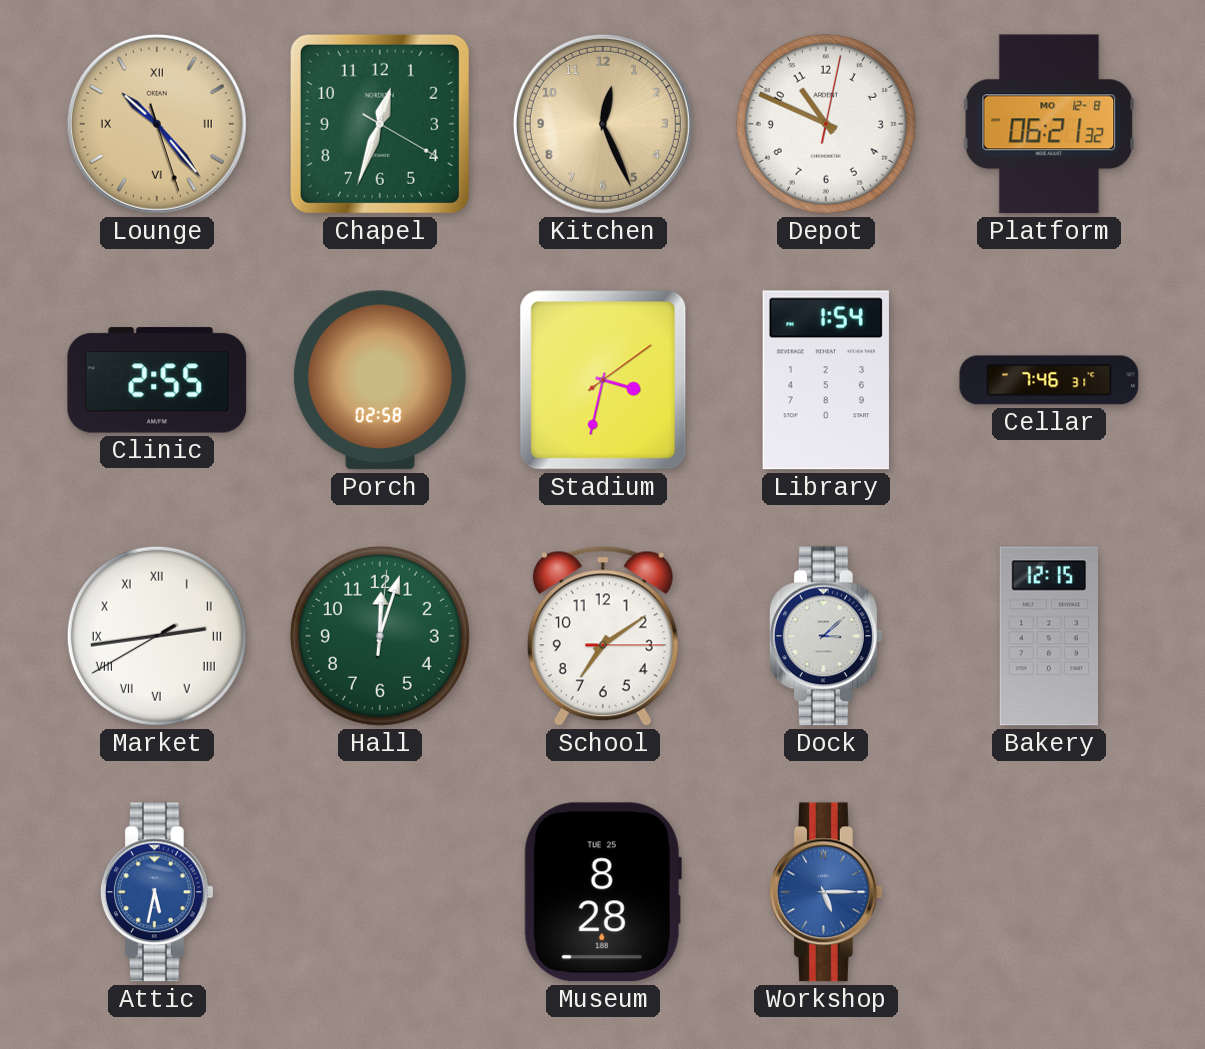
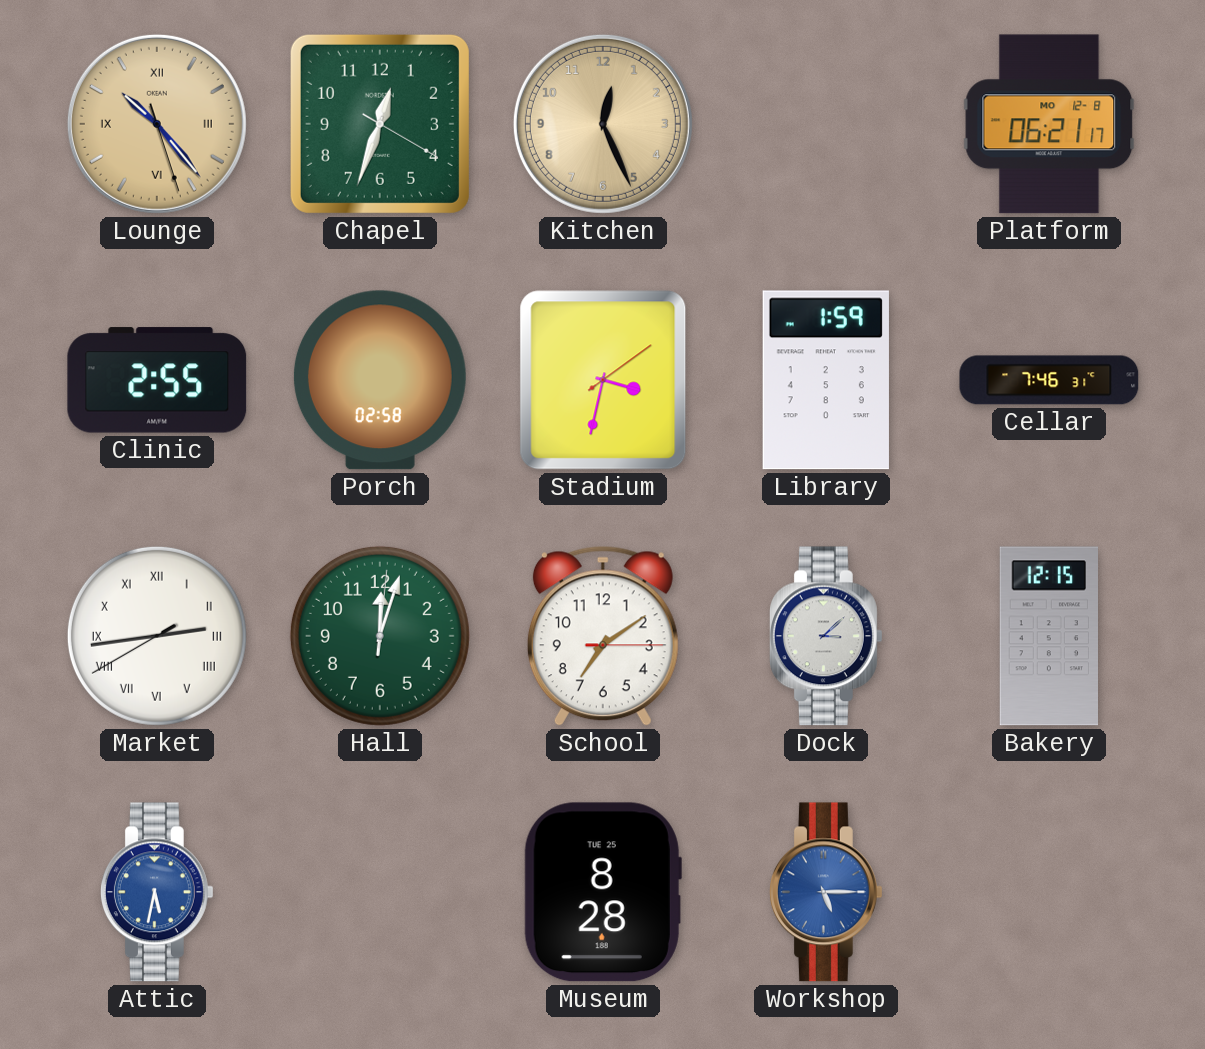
Depot: 10:49 -> none
Platform: 06:21:32 -> 06:21:17
Library: 1:54 -> 1:59
